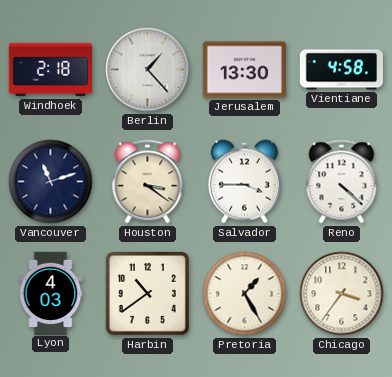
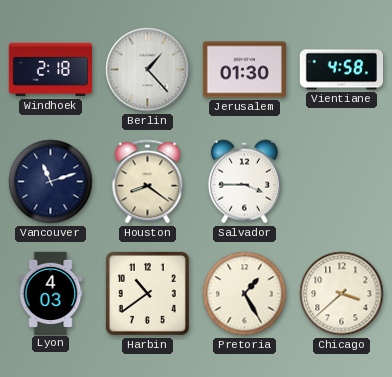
Jerusalem: 13:30 -> 01:30
Houston: 3:21 -> 8:21
Reno: 4:22 -> none
Chicago: 3:36 -> 3:38
